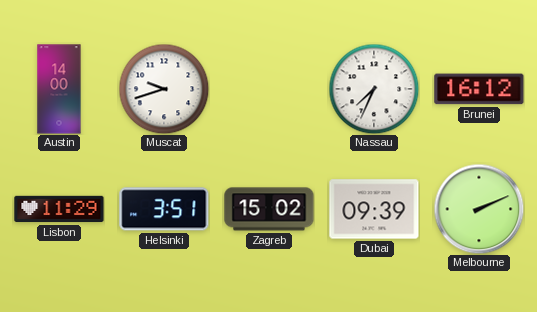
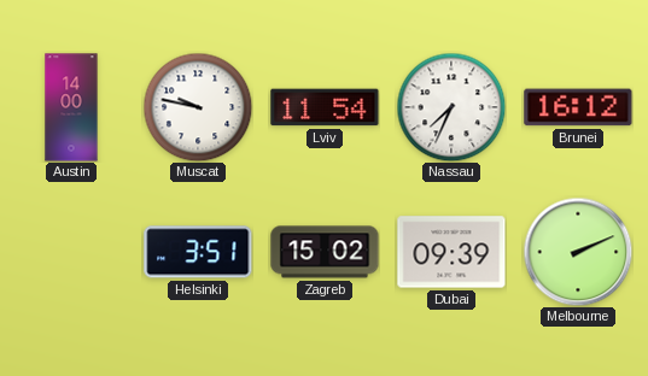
Muscat: 9:42 -> 9:47
Lviv: none -> 11:54
Lisbon: 11:29 -> none
